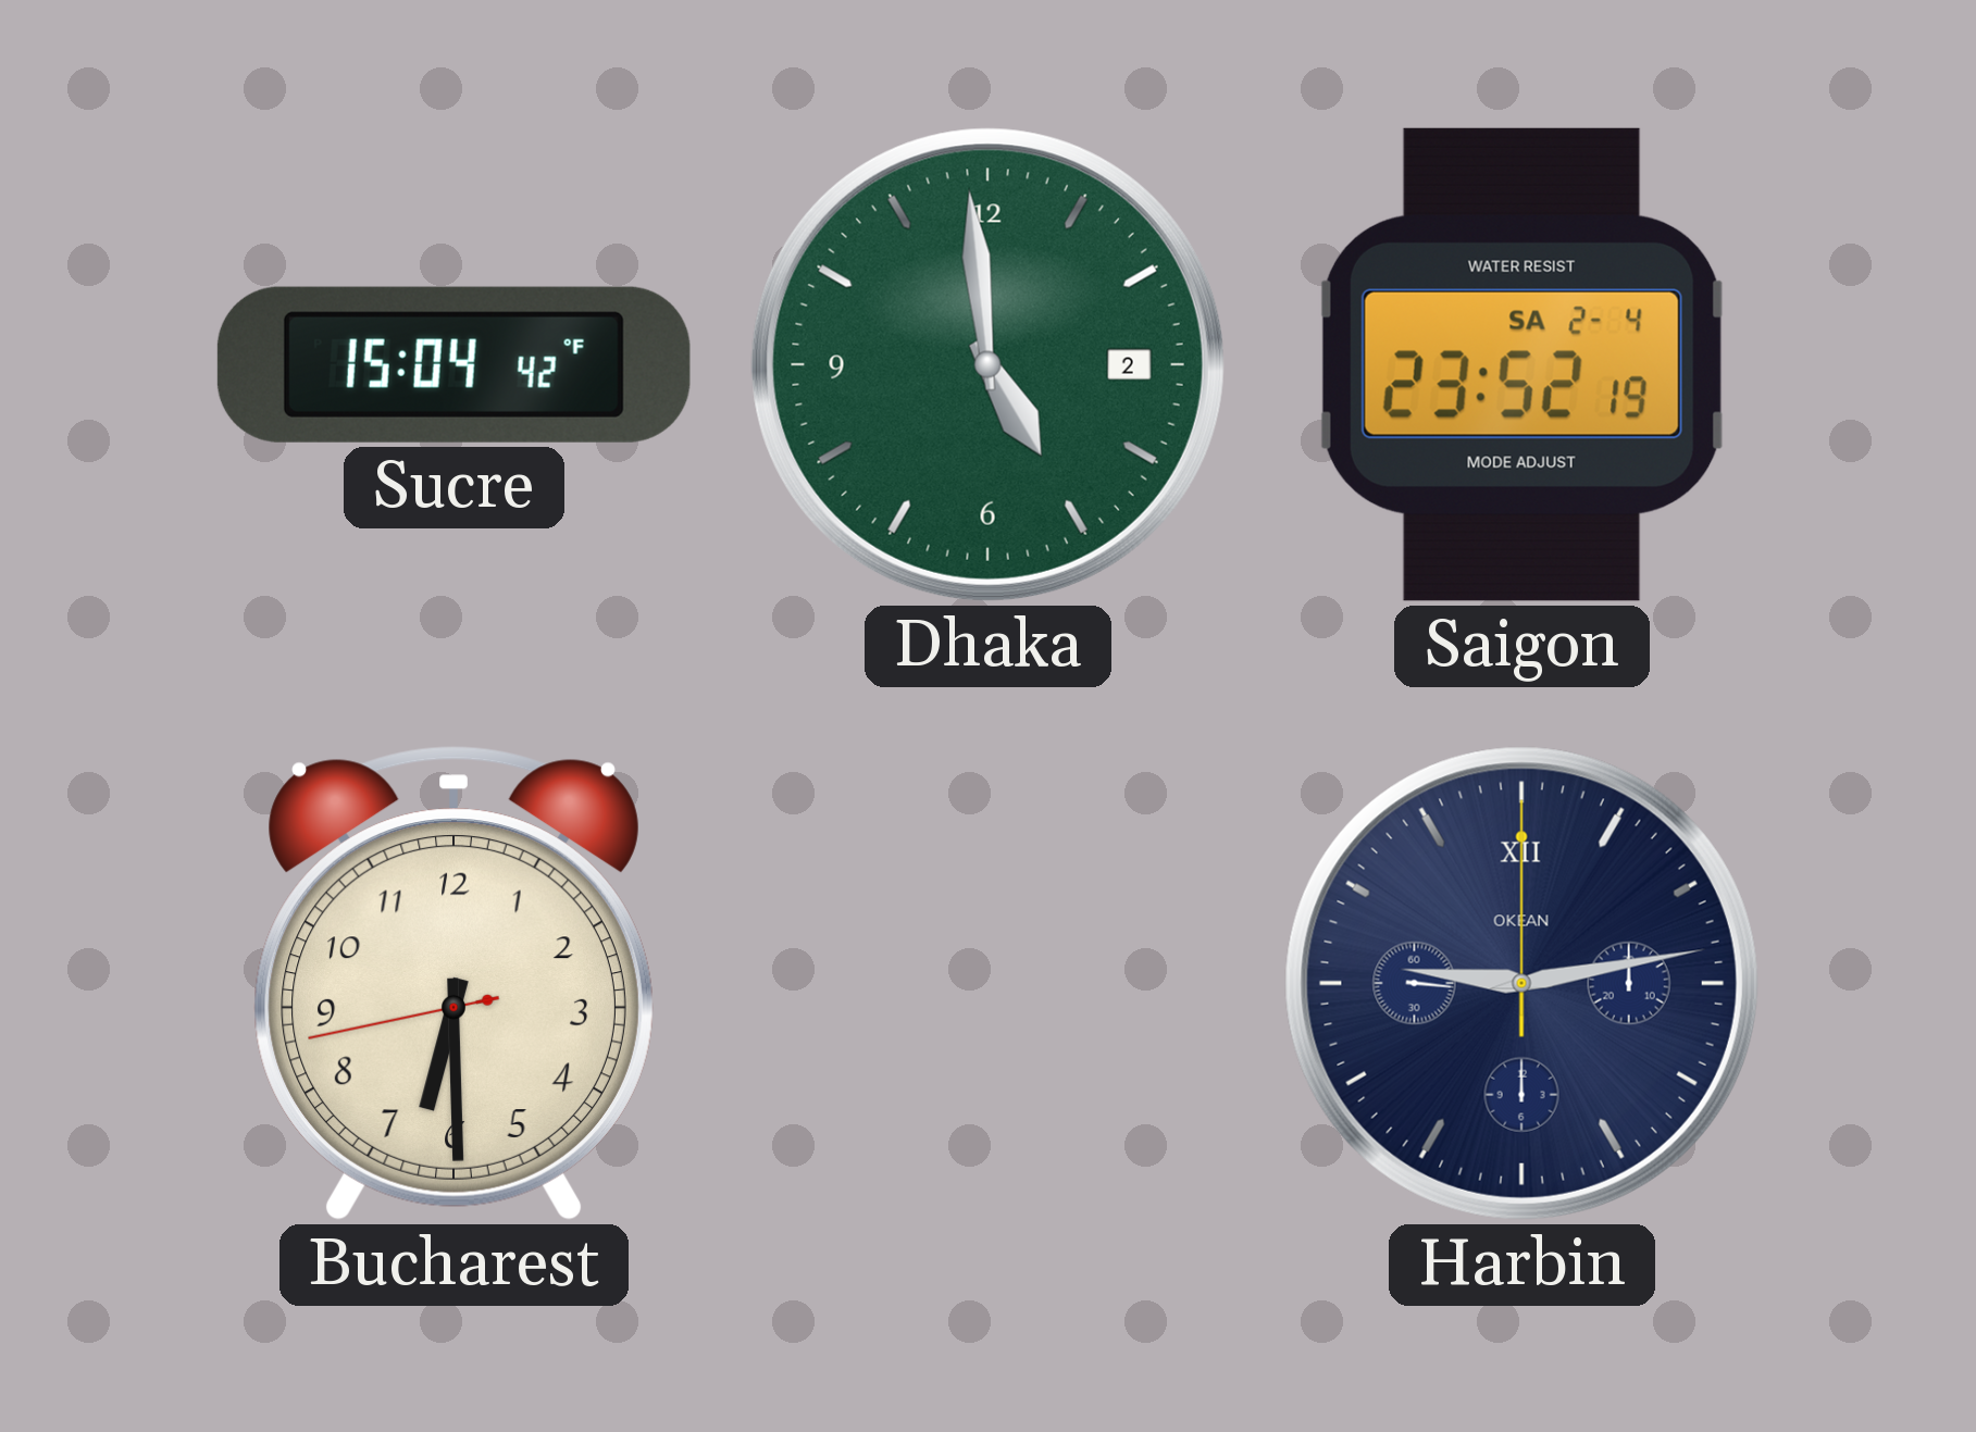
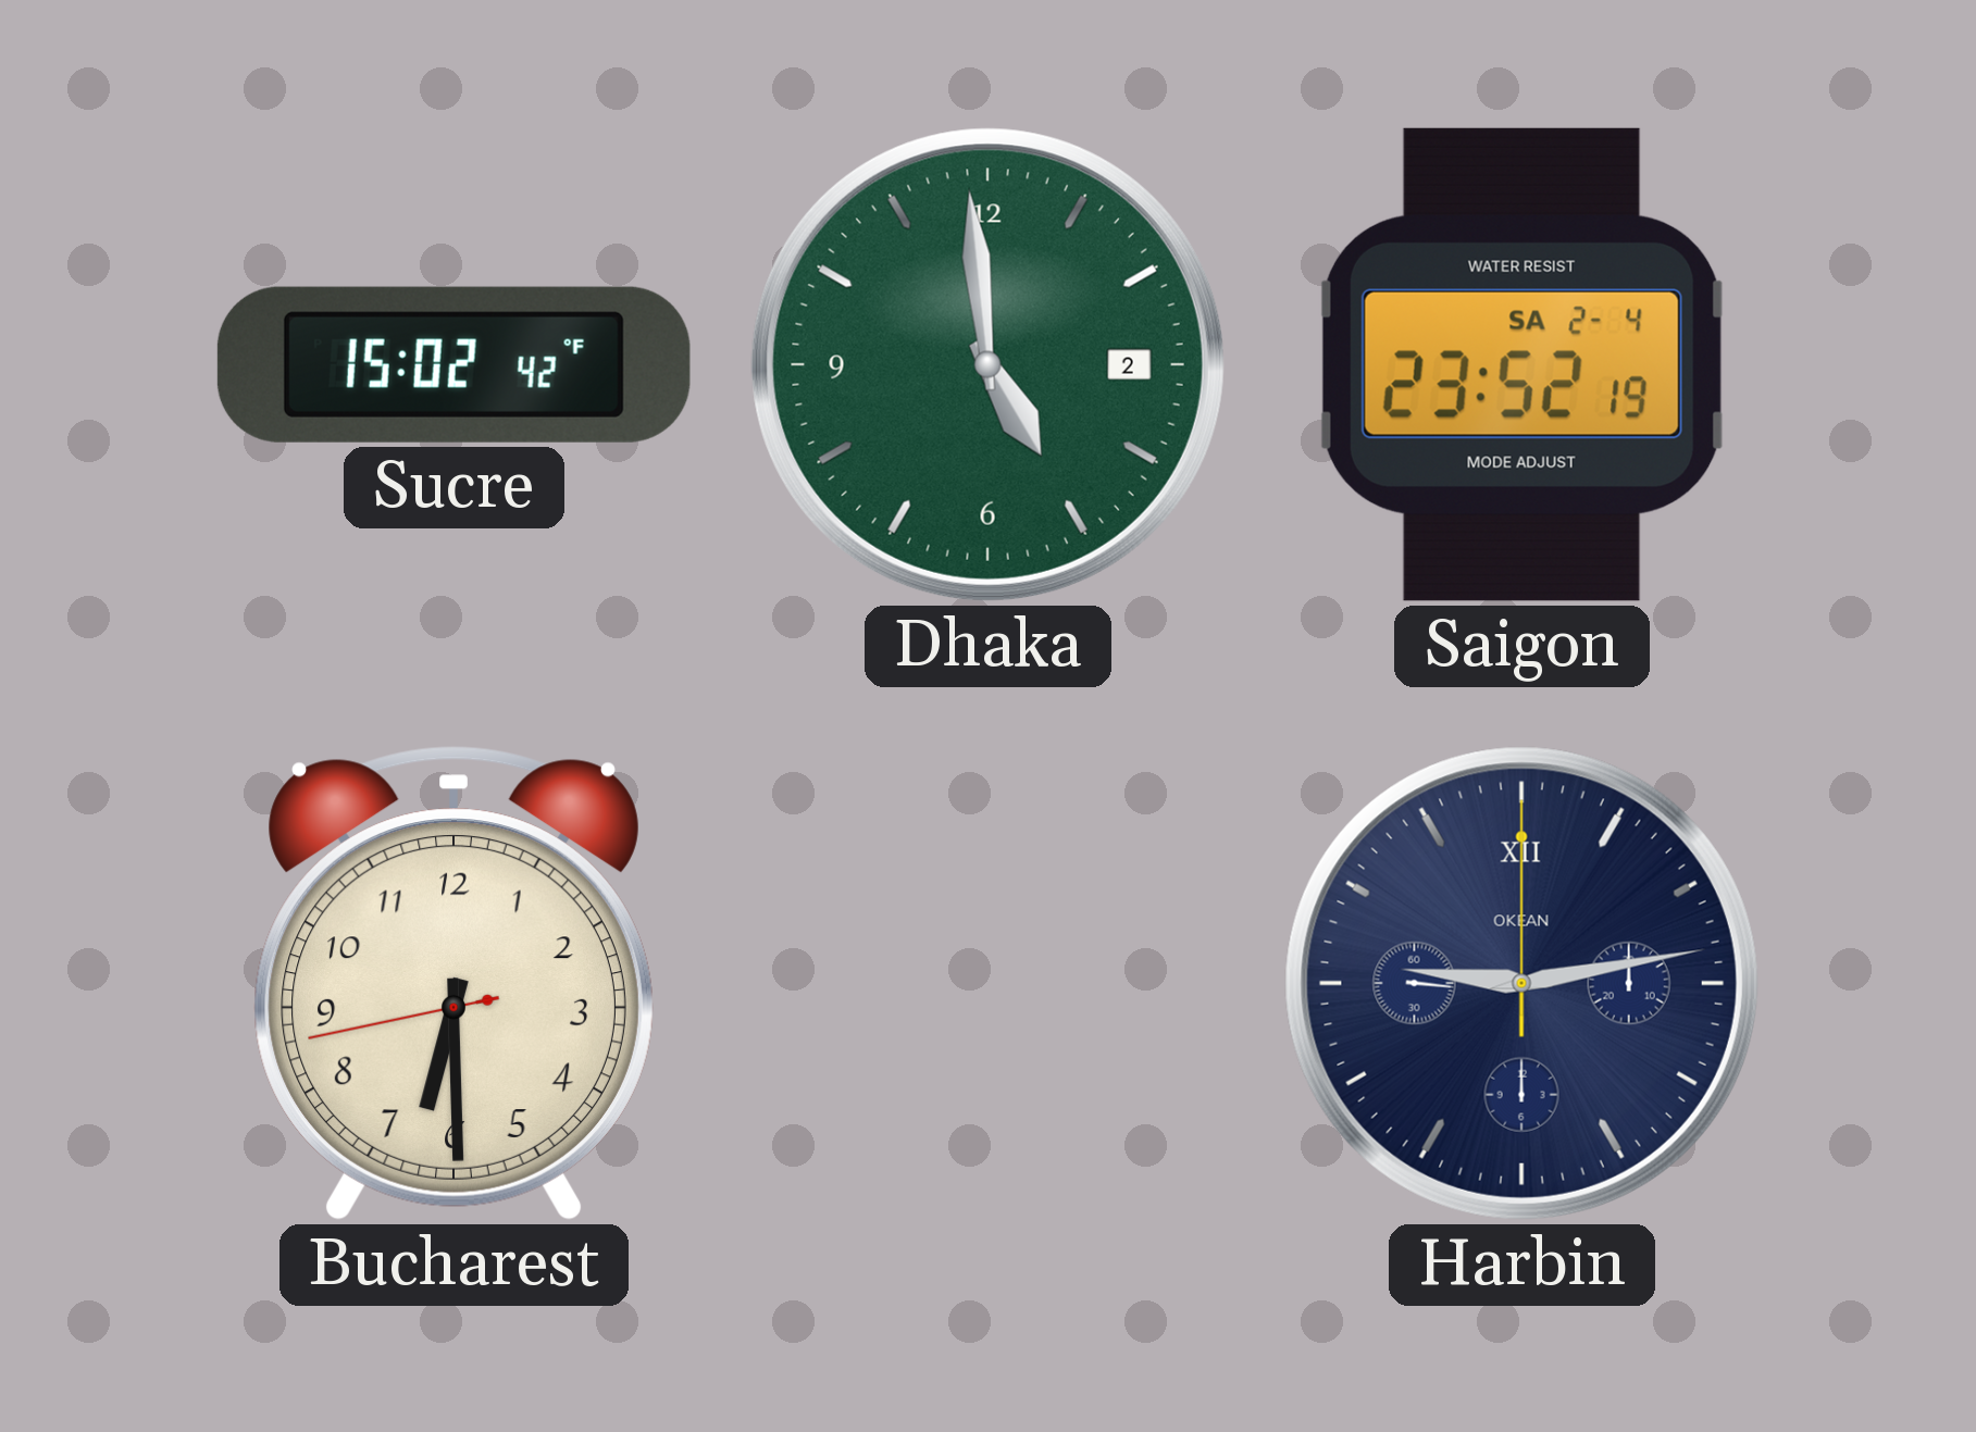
Sucre: 15:04 -> 15:02
